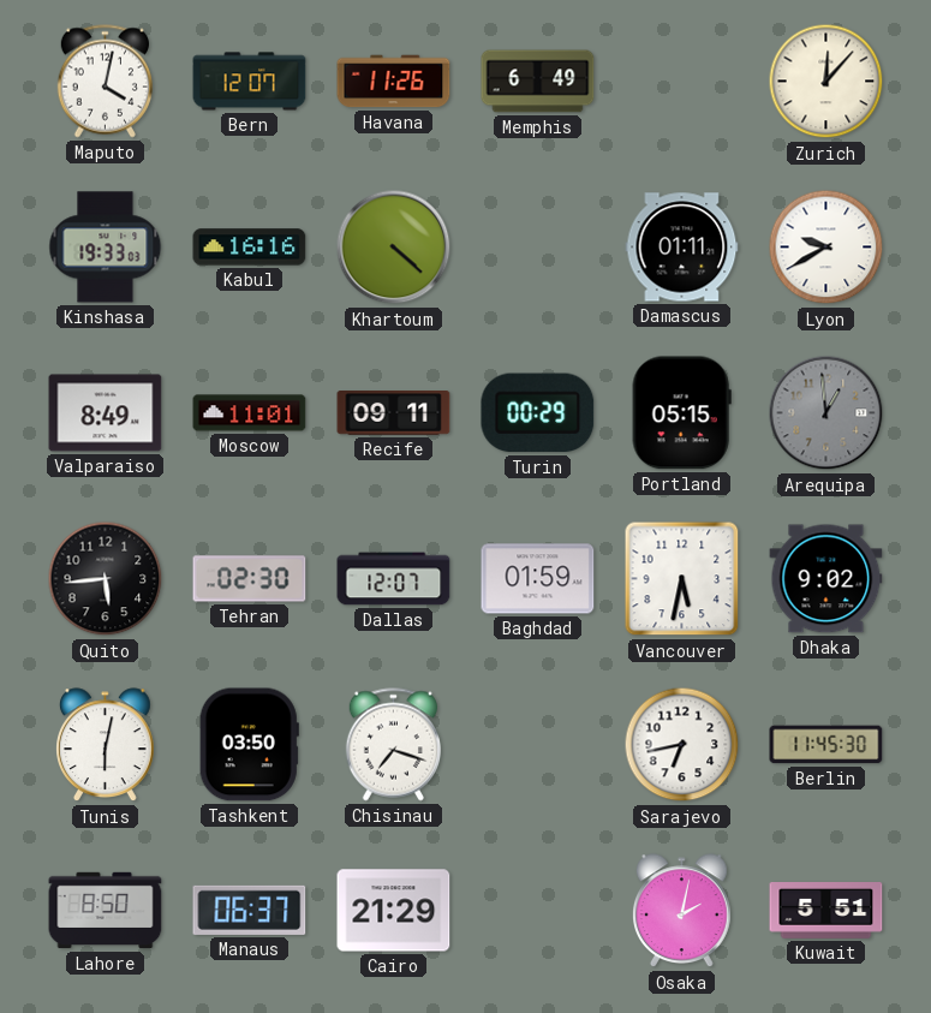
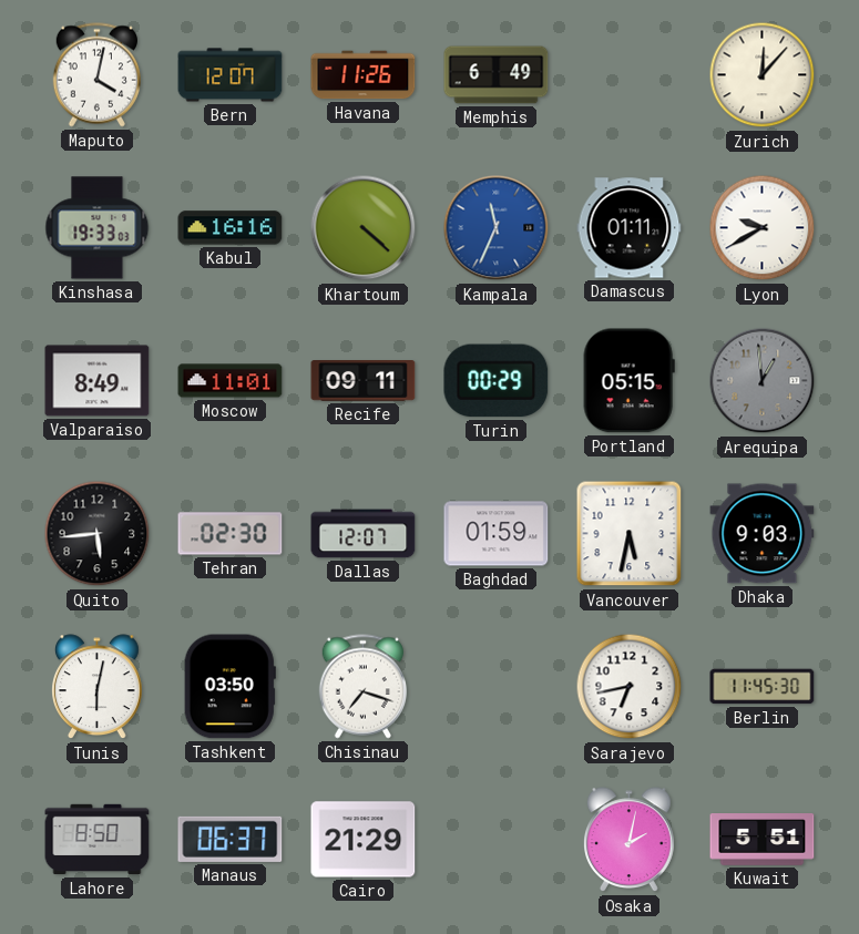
Kampala: none -> 11:34
Dhaka: 9:02 -> 9:03
